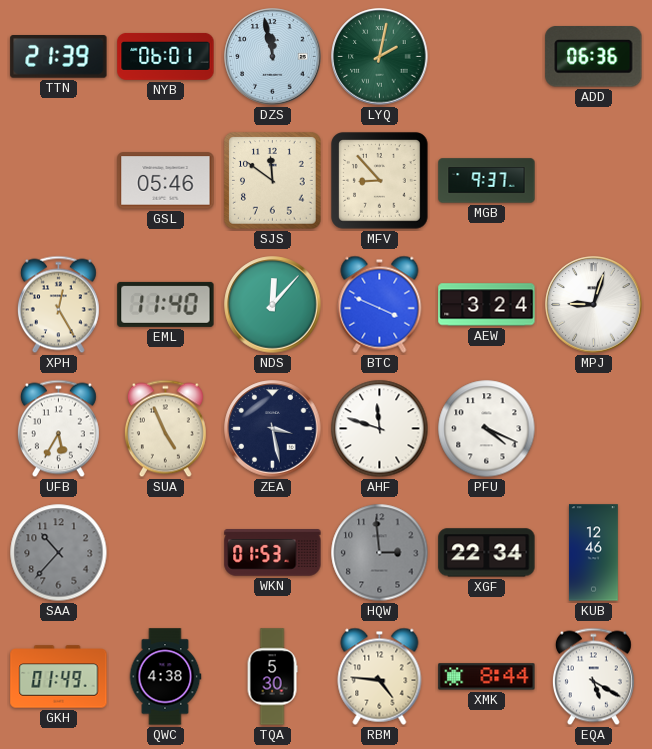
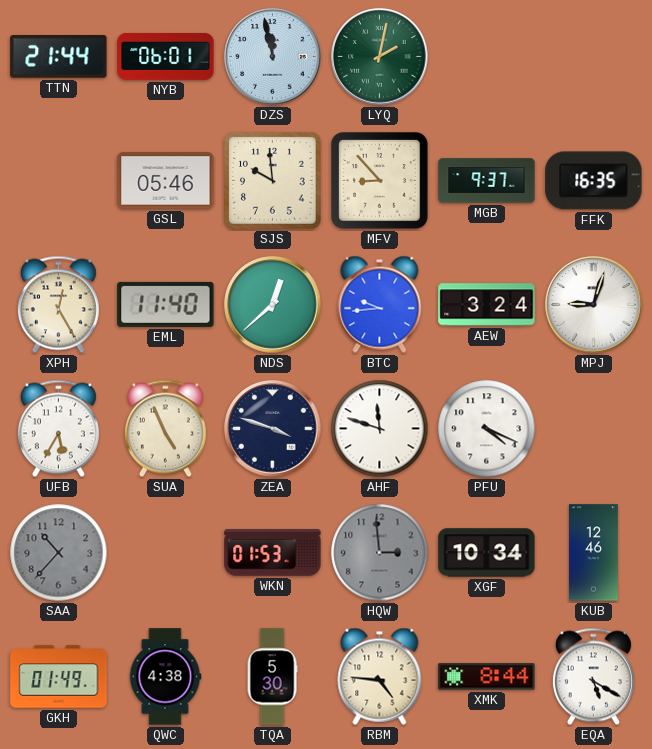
TTN: 21:39 -> 21:44
ADD: 06:36 -> none
SJS: 11:51 -> 9:59
FFK: none -> 16:35
NDS: 12:07 -> 12:38
BTC: 3:49 -> 9:44
ZEA: 3:28 -> 3:48
XGF: 22:34 -> 10:34
